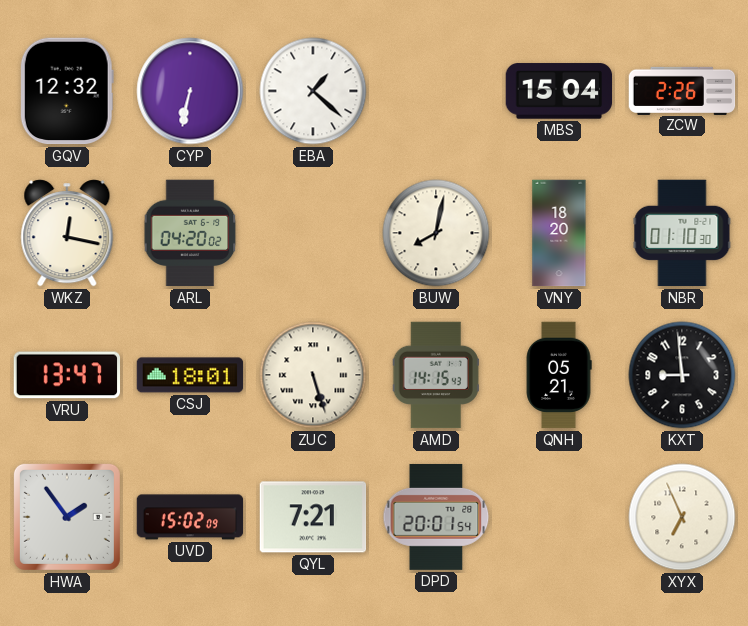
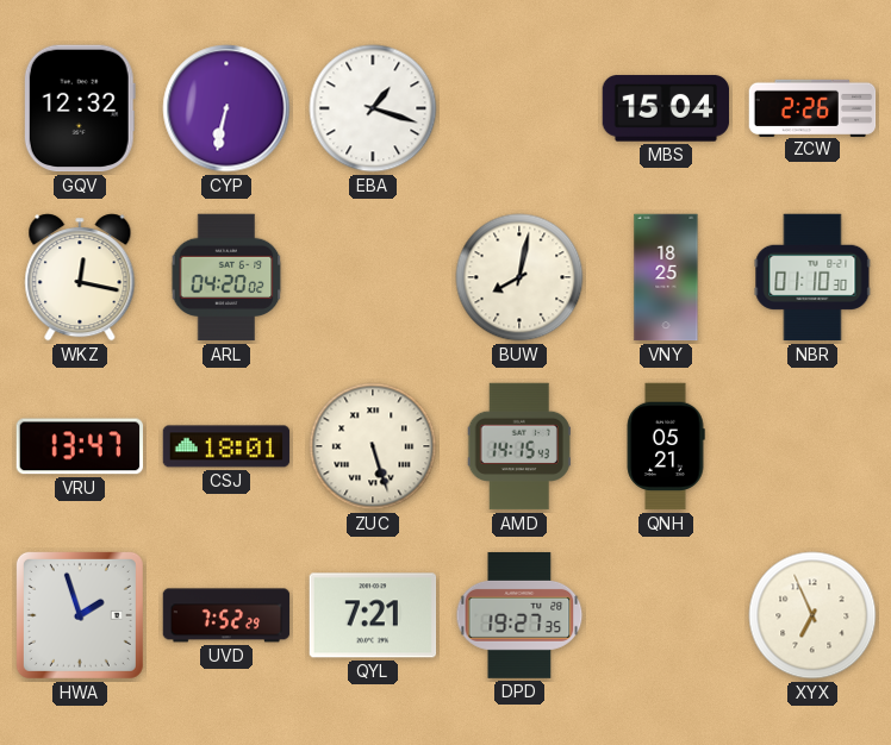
EBA: 1:22 -> 1:18
VNY: 18:20 -> 18:25
KXT: 8:59 -> none
HWA: 1:54 -> 1:57
UVD: 15:02 -> 7:52
DPD: 20:01 -> 19:27
